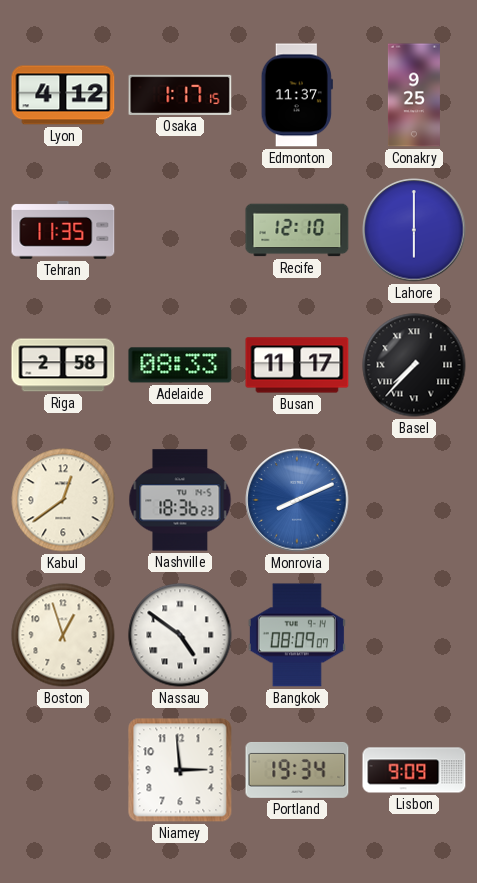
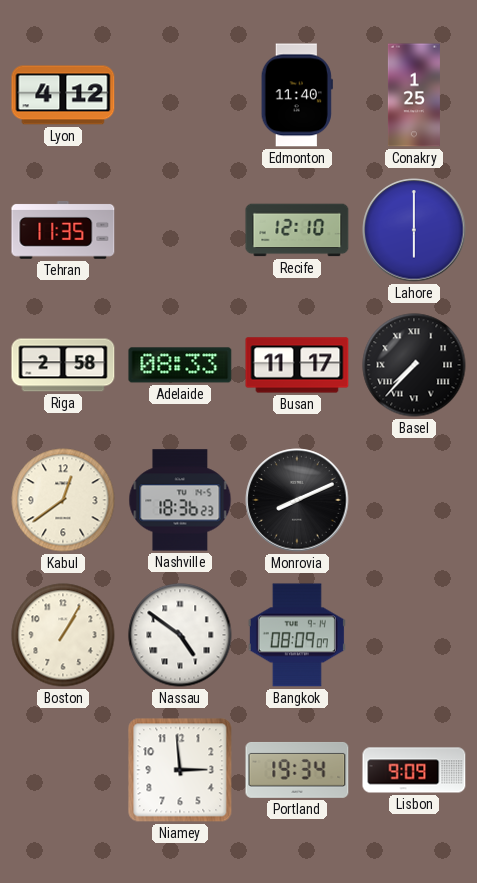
Osaka: 1:17 -> none
Edmonton: 11:37 -> 11:40
Conakry: 9:25 -> 1:25
Monrovia dial: blue -> black
Boston: 12:57 -> 1:05
